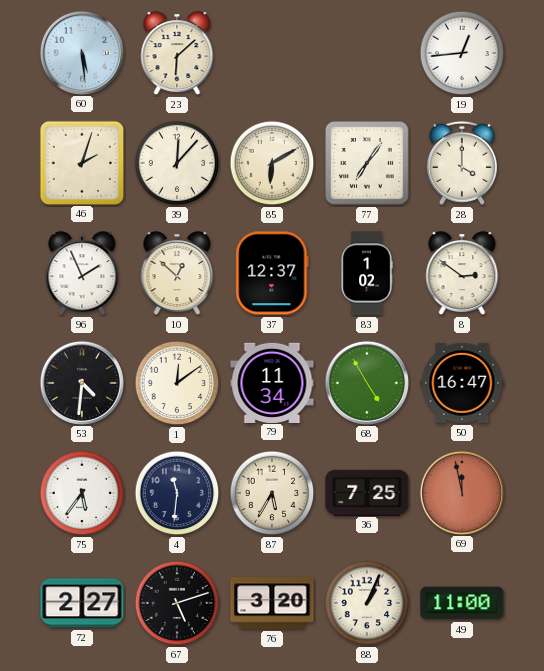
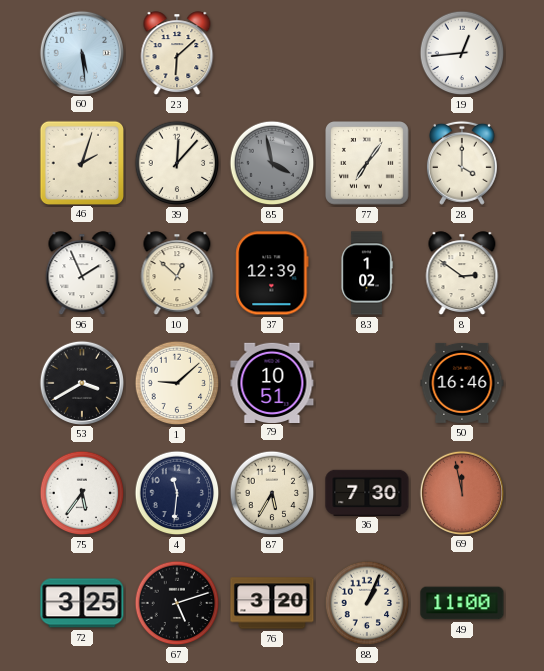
85: 6:10 -> 3:58
85 dial: cream -> grey
37: 12:37 -> 12:39
53: 4:31 -> 3:40
1: 12:09 -> 9:08
79: 11:34 -> 10:51
68: 4:55 -> none
50: 16:47 -> 16:46
36: 7:25 -> 7:30
72: 2:27 -> 3:25
